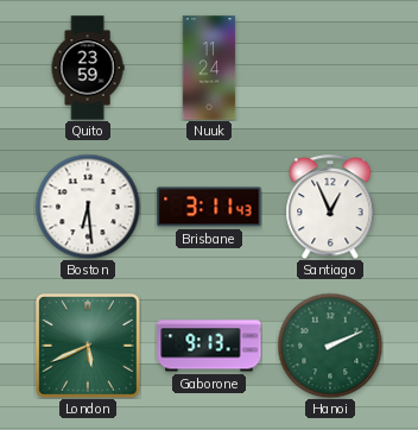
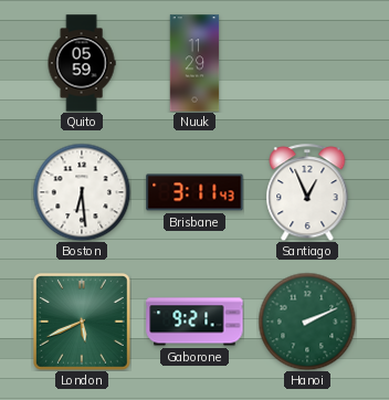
Quito: 23:59 -> 05:59
Nuuk: 11:24 -> 11:29
Gaborone: 9:13 -> 9:21
